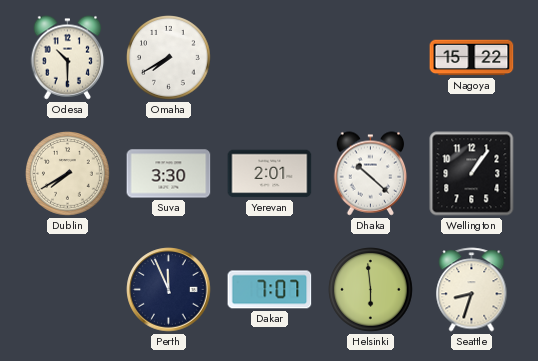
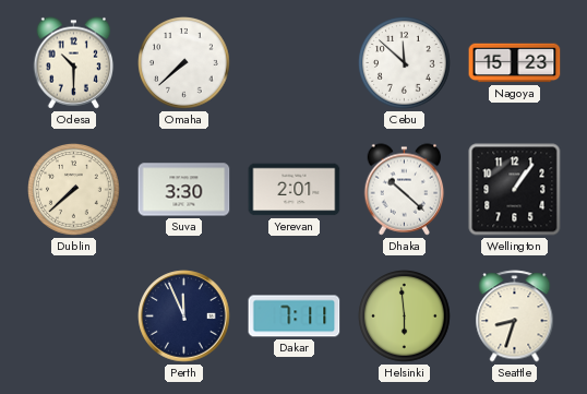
Omaha: 7:40 -> 7:38
Cebu: none -> 11:52
Nagoya: 15:22 -> 15:23
Dublin: 7:40 -> 7:38
Dakar: 7:07 -> 7:11
